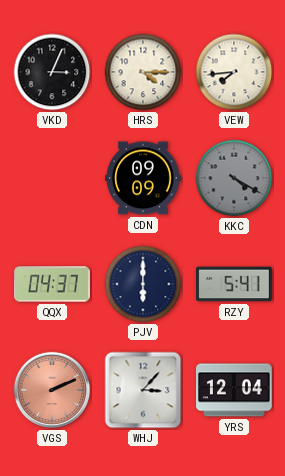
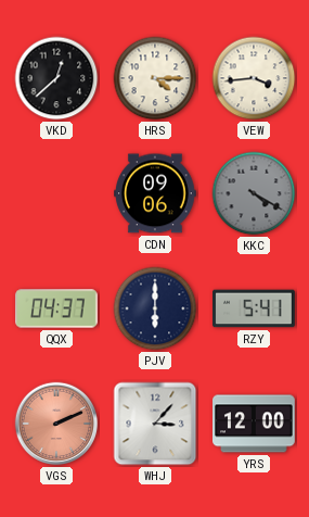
VKD: 3:04 -> 12:38
VEW: 7:44 -> 3:44
CDN: 09:09 -> 09:06
YRS: 12:04 -> 12:00
